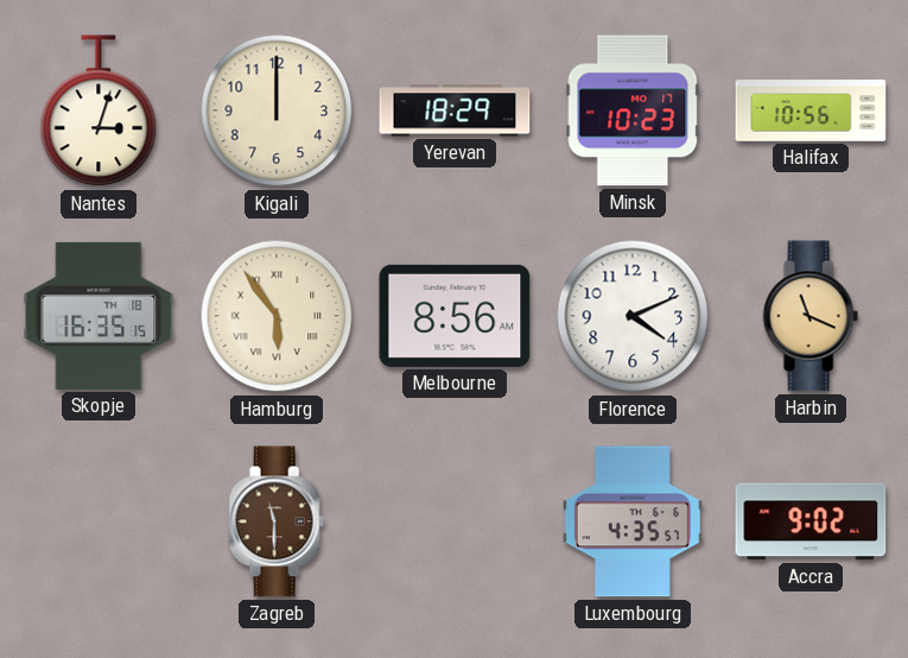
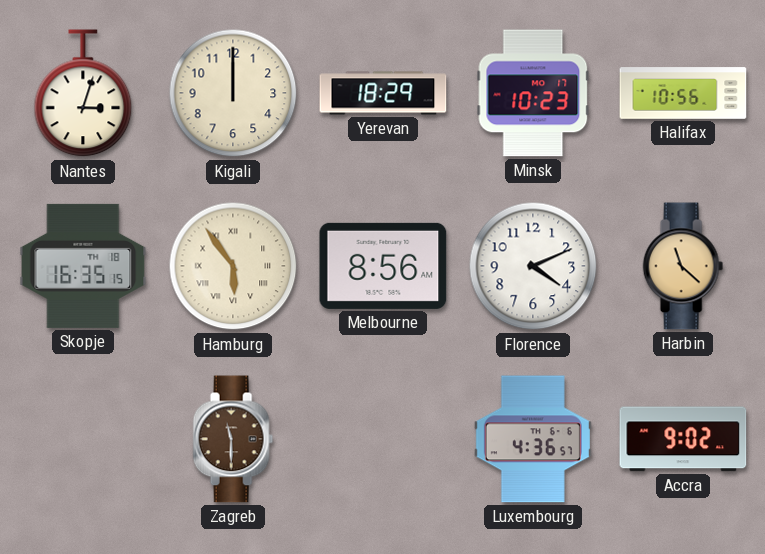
Harbin: 11:19 -> 11:22
Luxembourg: 4:35 -> 4:36
